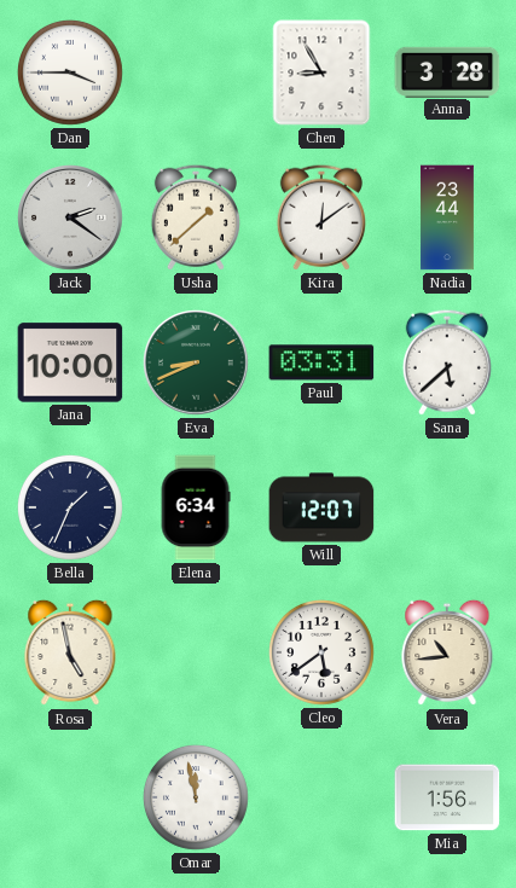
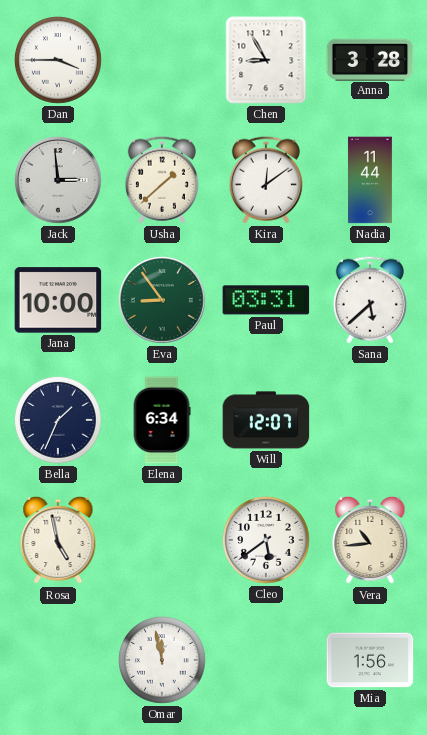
Jack: 2:21 -> 2:59
Nadia: 23:44 -> 11:44
Eva: 8:41 -> 8:54
